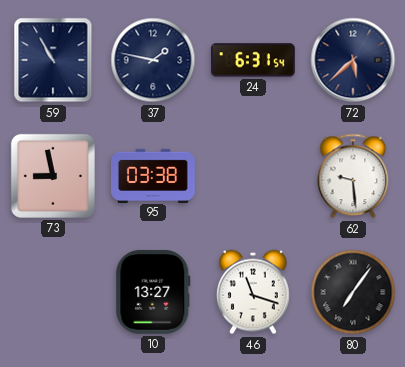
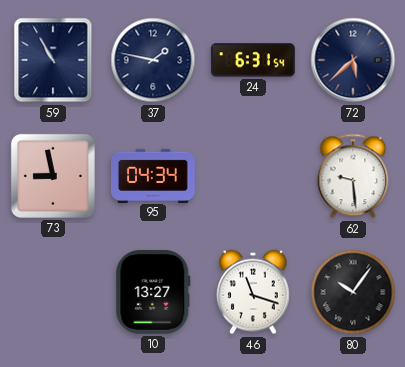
95: 03:38 -> 04:34
80: 7:06 -> 10:06
